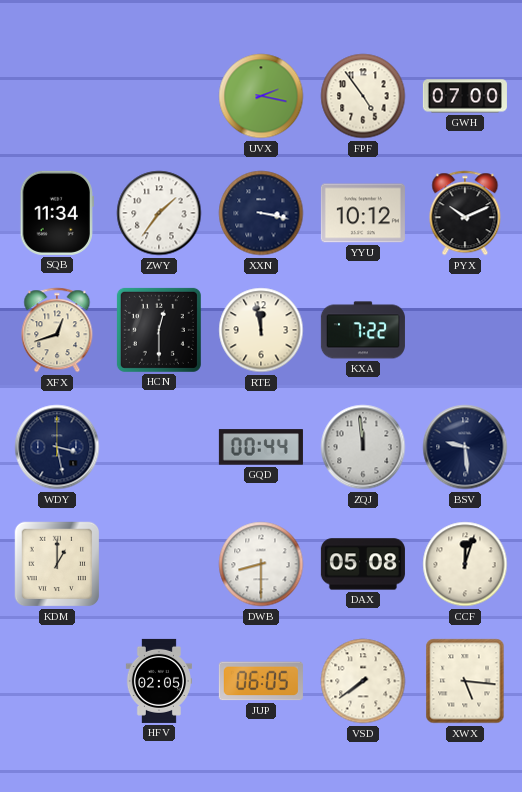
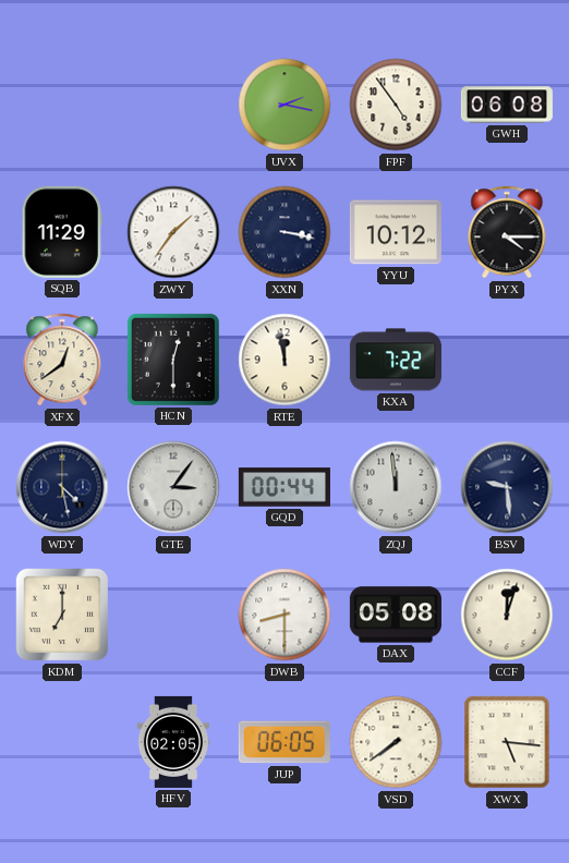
GWH: 07:00 -> 06:08
SQB: 11:34 -> 11:29
PYX: 10:11 -> 4:15
XFX: 12:42 -> 12:39
WDY: 3:28 -> 4:28
GTE: none -> 3:06
KDM: 1:00 -> 7:00
